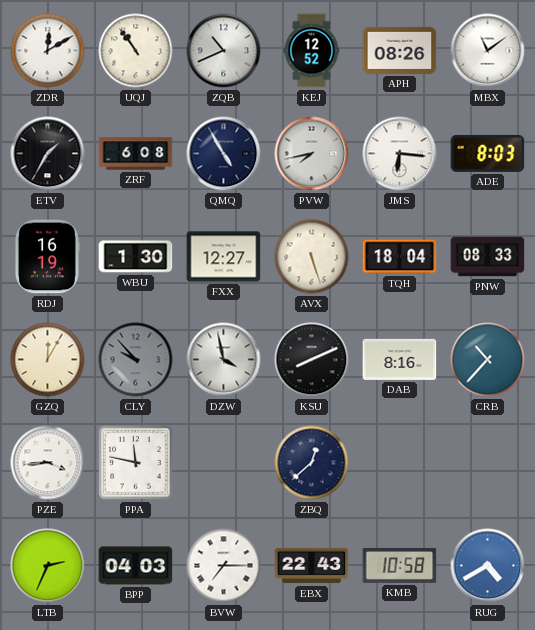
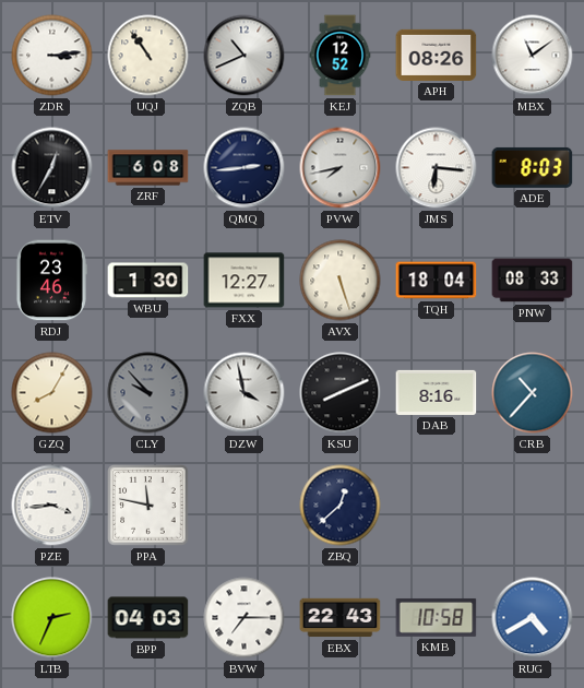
ZDR: 12:10 -> 3:14
ETV: 1:35 -> 12:35
QMQ: 4:55 -> 2:44
RDJ: 16:19 -> 23:46
GZQ: 12:05 -> 8:05
